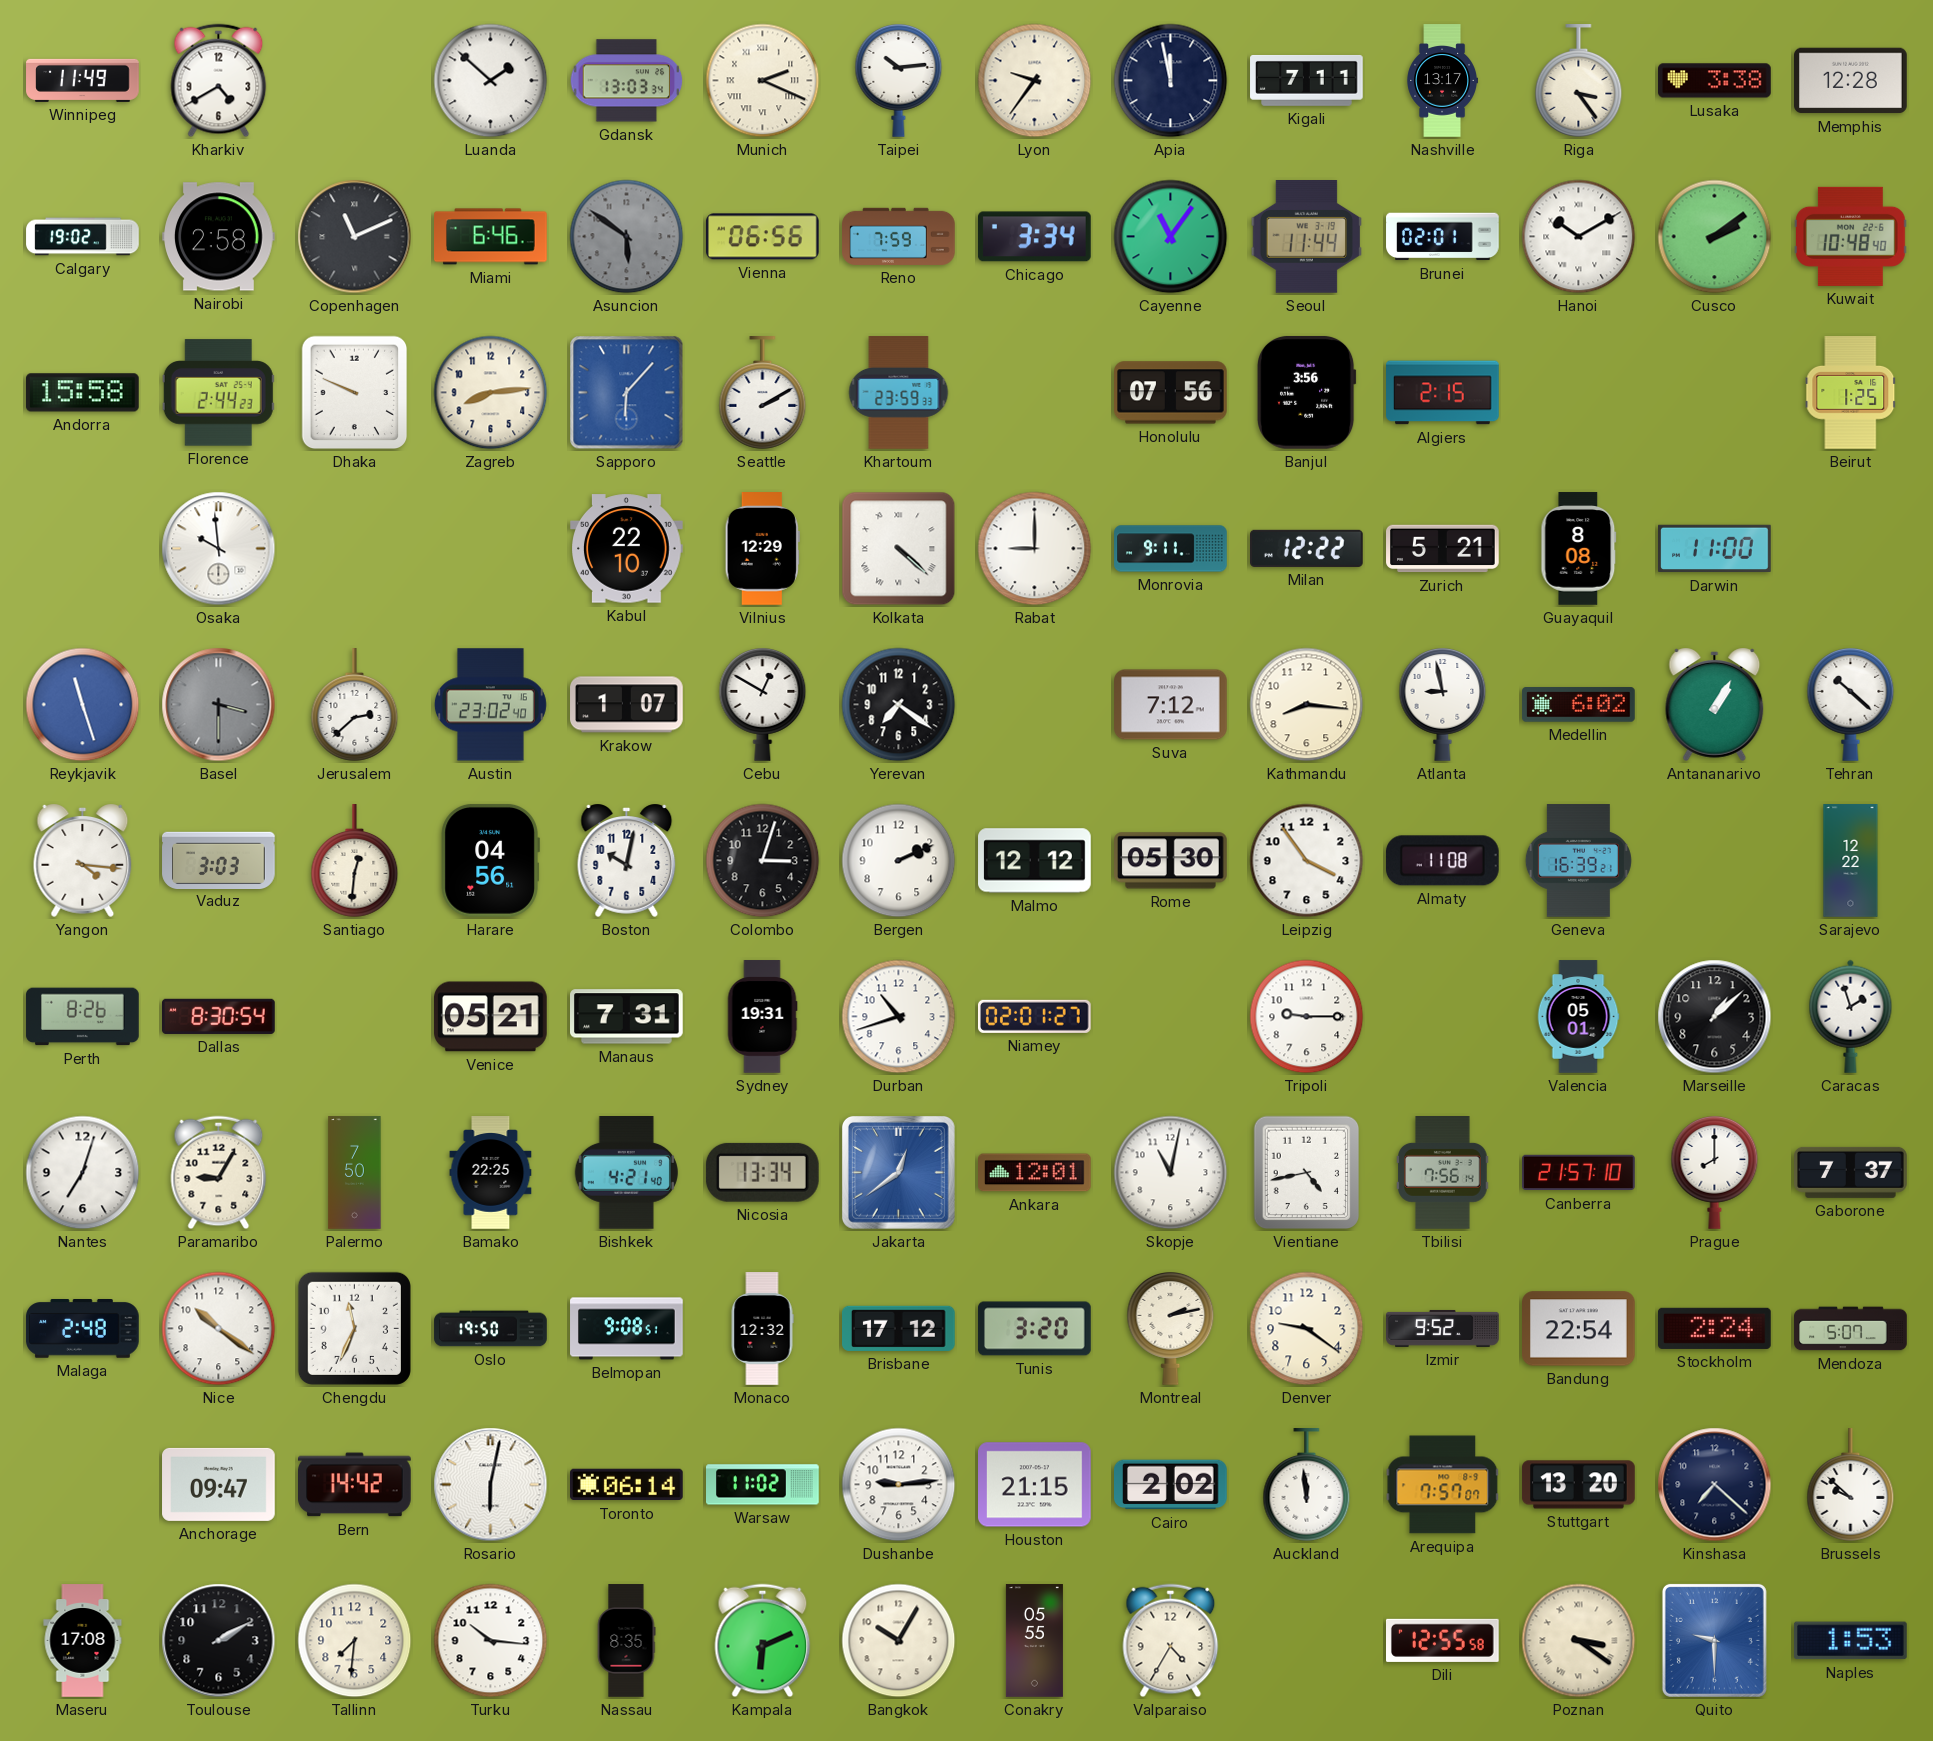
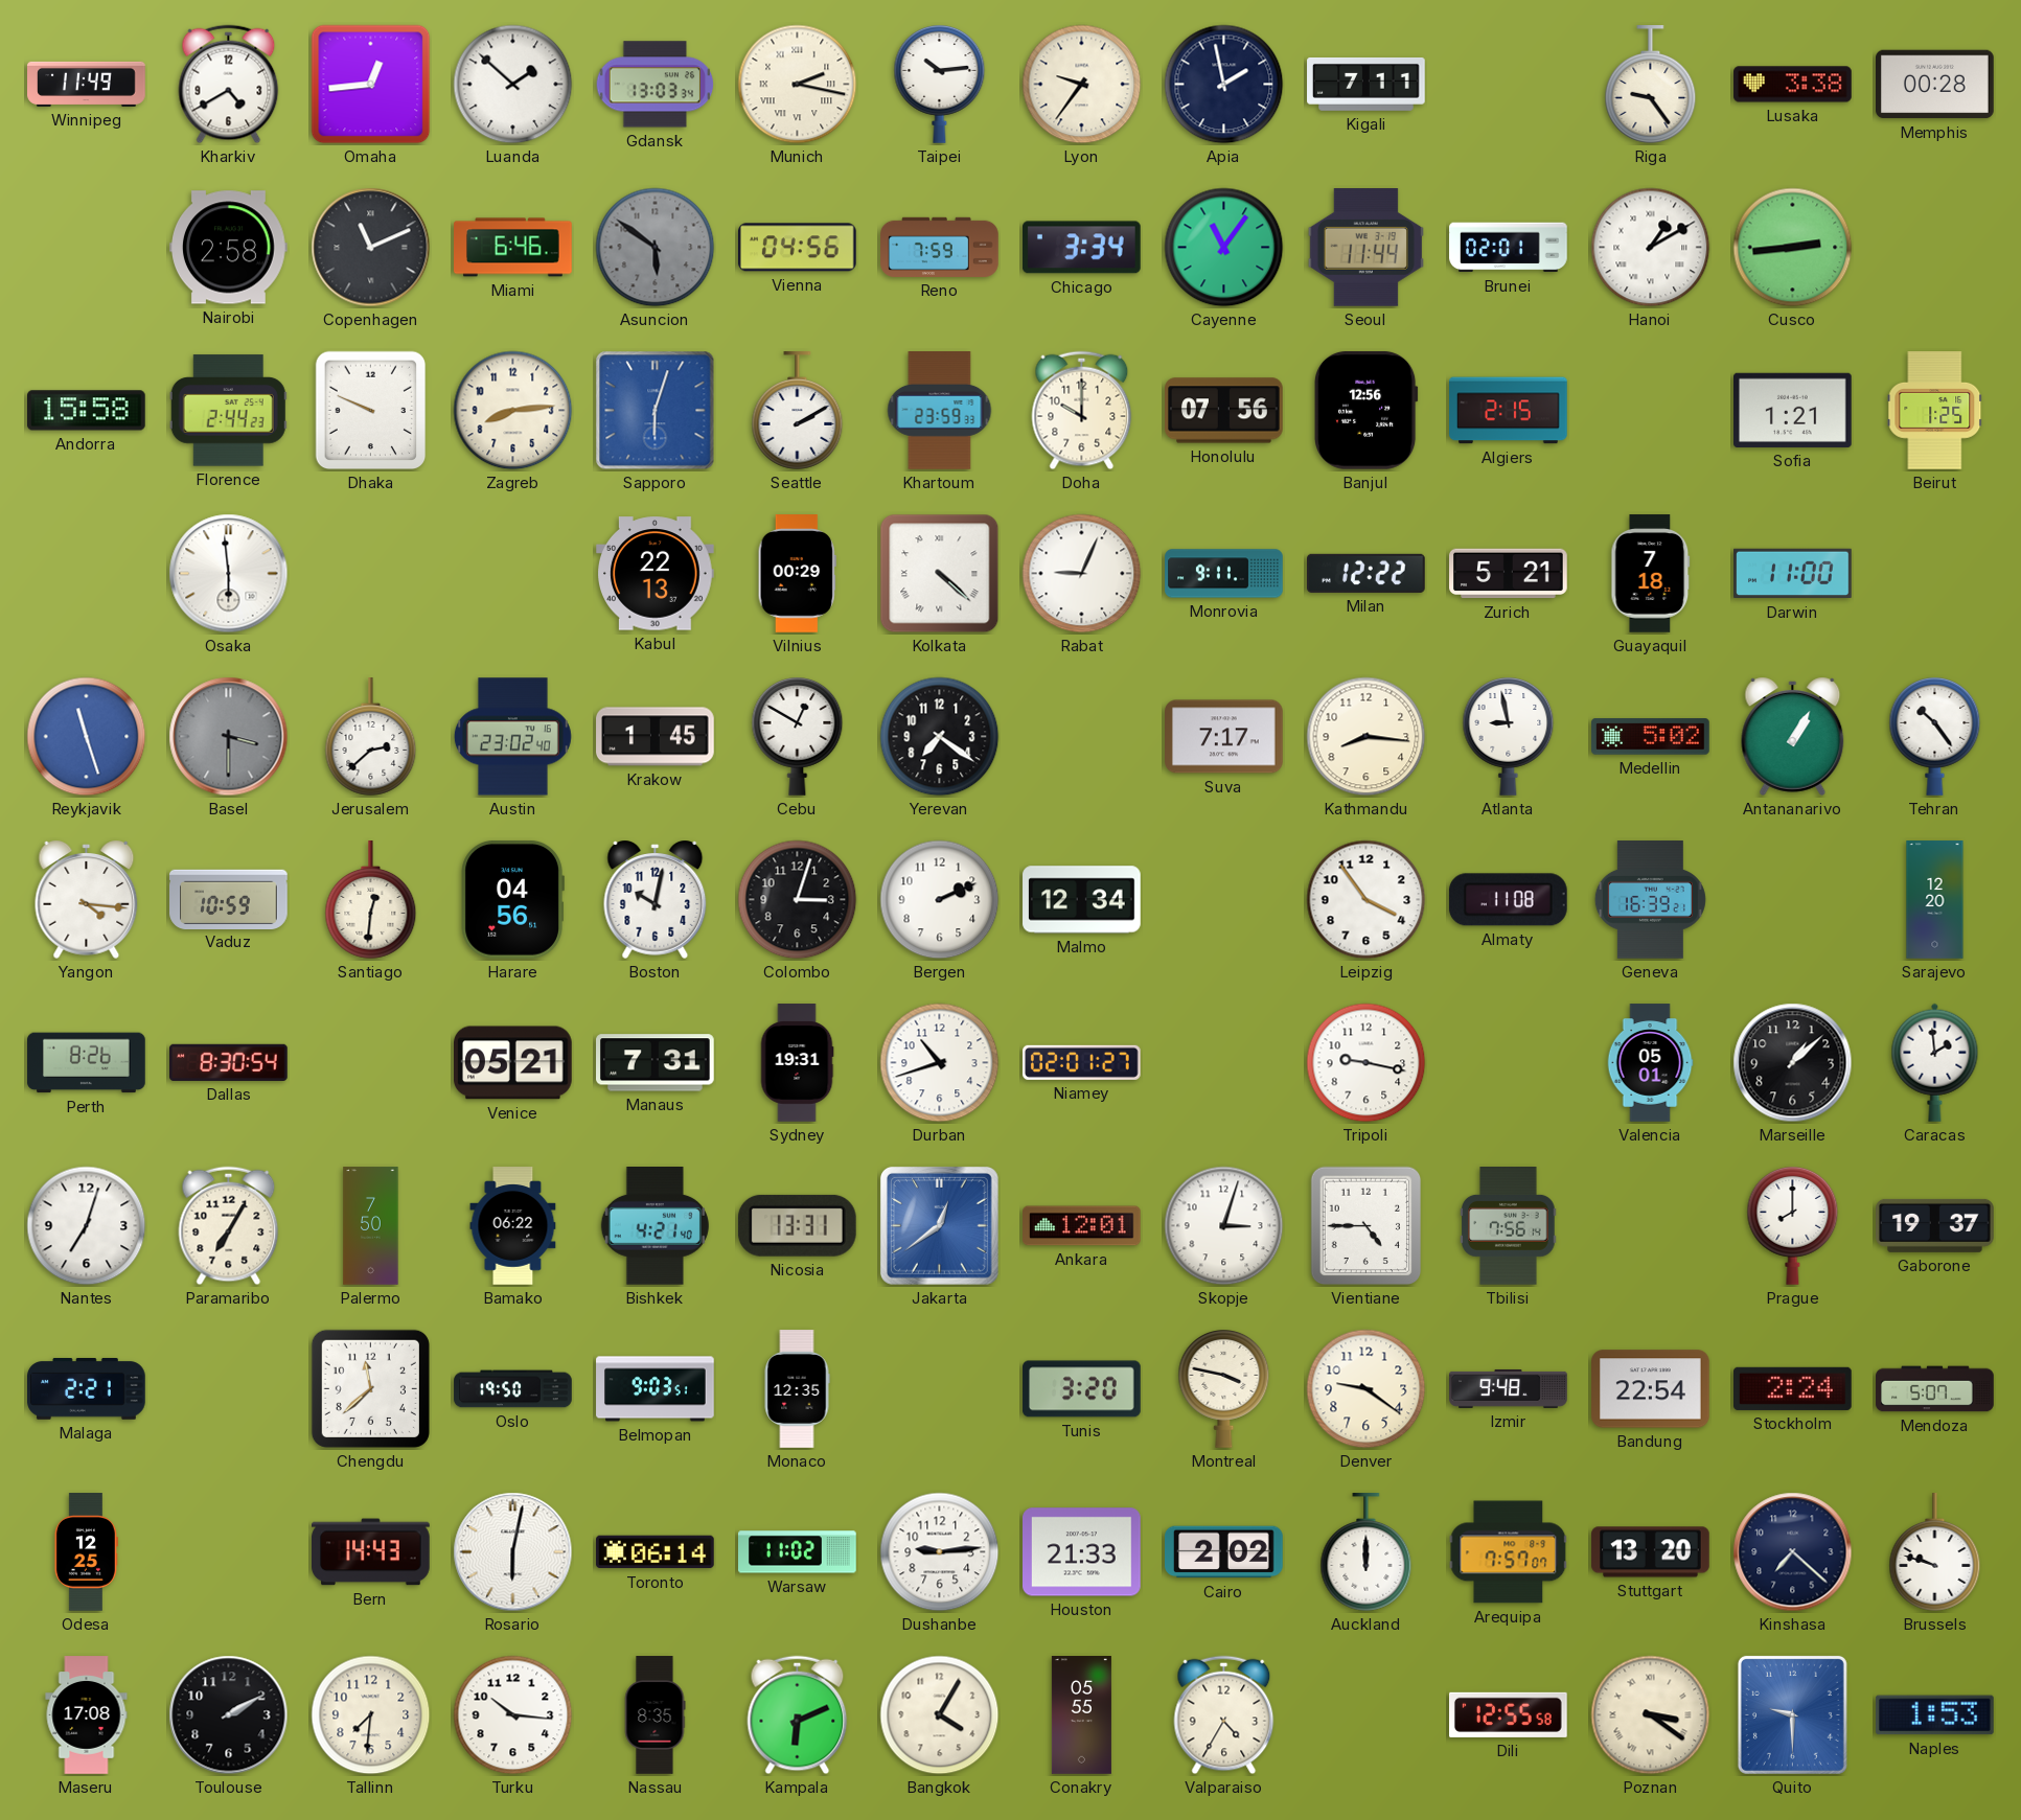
Omaha: none -> 12:44
Munich: 2:19 -> 2:17
Apia: 11:58 -> 1:58
Nashville: 13:17 -> none
Riga: 3:24 -> 9:24
Memphis: 12:28 -> 00:28
Calgary: 19:02 -> none
Vienna: 06:56 -> 04:56
Hanoi: 10:10 -> 1:10
Cusco: 2:09 -> 2:44
Kuwait: 10:48 -> none
Sapporo: 6:07 -> 6:03
Doha: none -> 10:00
Banjul: 3:56 -> 12:56
Sofia: none -> 1:21
Osaka: 9:59 -> 5:59
Kabul: 22:10 -> 22:13
Vilnius: 12:29 -> 00:29
Rabat: 9:00 -> 9:04
Guayaquil: 8:08 -> 7:18
Krakow: 1:07 -> 1:45
Suva: 7:12 -> 7:17
Medellin: 6:02 -> 5:02
Tehran: 10:22 -> 10:24
Vaduz: 3:03 -> 10:59
Malmo: 12:12 -> 12:34
Rome: 05:30 -> none
Sarajevo: 12:22 -> 12:20
Tripoli: 9:15 -> 9:17
Caracas: 1:57 -> 1:59
Paramaribo: 9:05 -> 7:05
Bamako: 22:25 -> 06:22
Nicosia: 13:34 -> 13:31
Skopje: 11:02 -> 3:03
Vientiane: 4:43 -> 4:45
Canberra: 21:57 -> none
Gaborone: 7:37 -> 19:37
Malaga: 2:48 -> 2:21
Nice: 10:21 -> none
Chengdu: 11:34 -> 11:38
Belmopan: 9:08 -> 9:03
Monaco: 12:32 -> 12:35
Brisbane: 17:12 -> none
Montreal: 2:13 -> 3:47
Izmir: 9:52 -> 9:48
Odesa: none -> 12:25
Anchorage: 09:47 -> none
Bern: 14:42 -> 14:43
Houston: 21:15 -> 21:33
Auckland: 11:59 -> 12:00
Brussels: 9:52 -> 9:48
Bangkok: 10:05 -> 4:05
